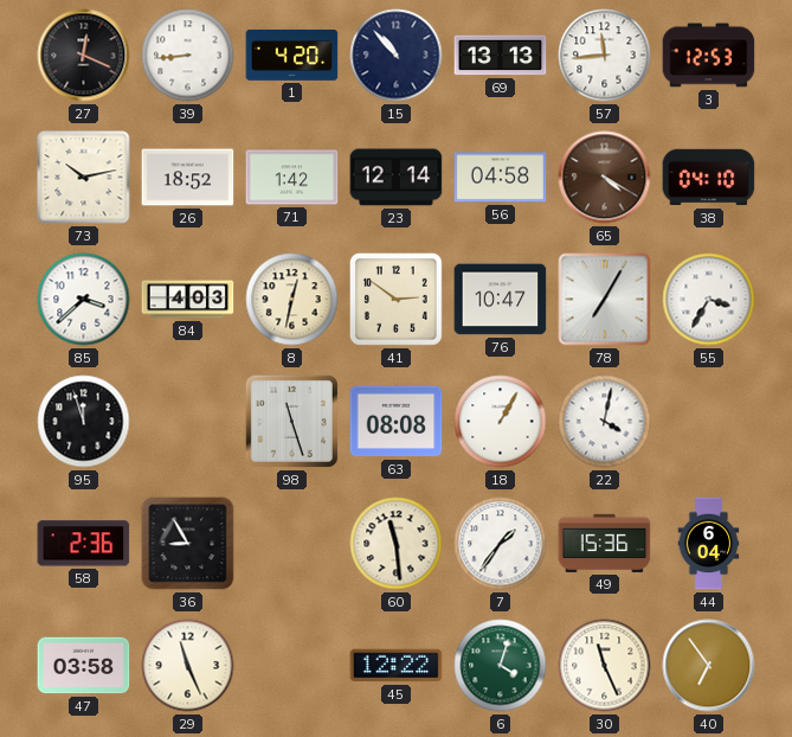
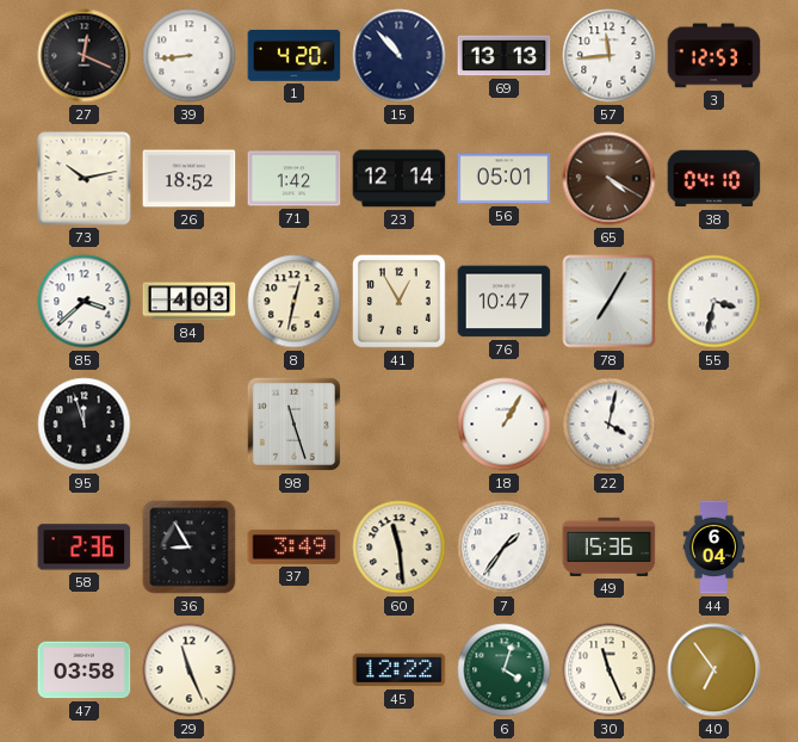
56: 04:58 -> 05:01
41: 2:51 -> 12:55
55: 3:35 -> 3:32
63: 08:08 -> none
37: none -> 3:49
